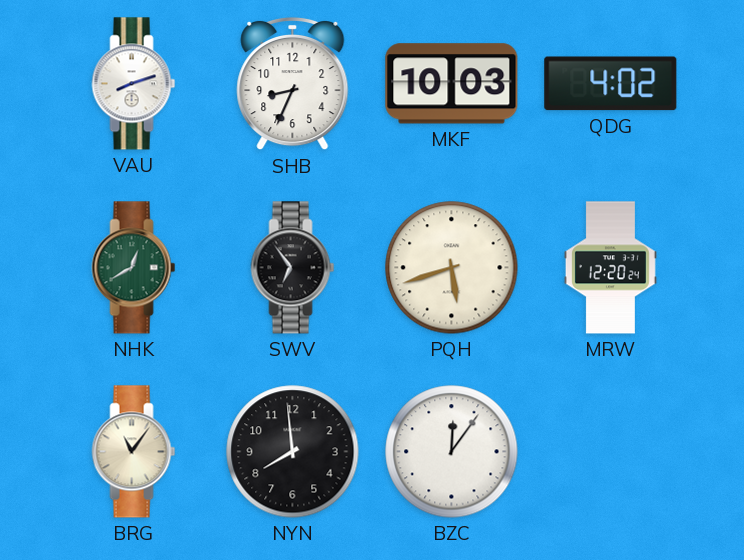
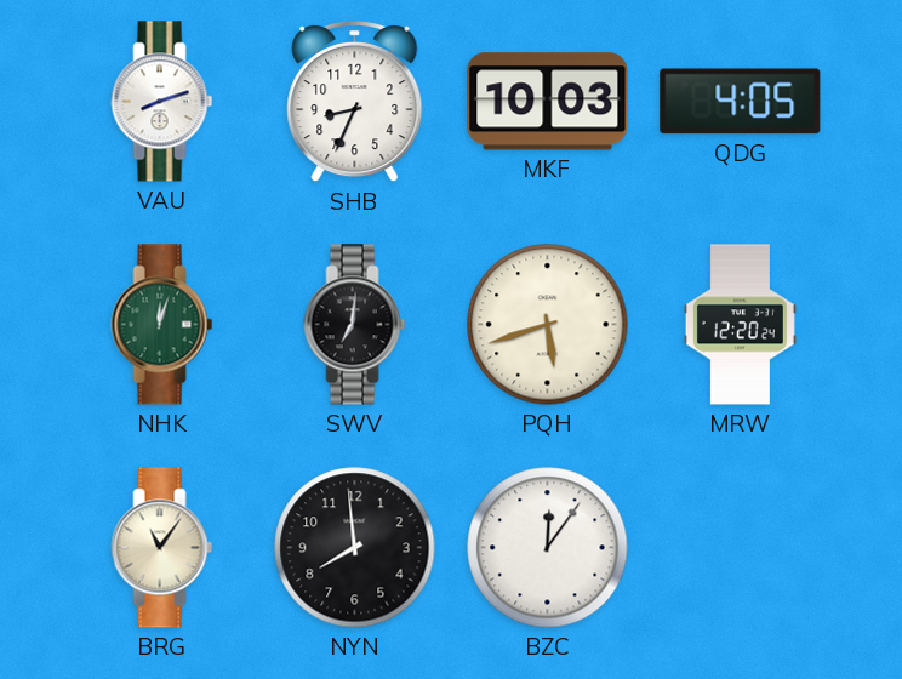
QDG: 4:02 -> 4:05
NHK: 12:40 -> 12:03
SWV: 6:54 -> 7:01
